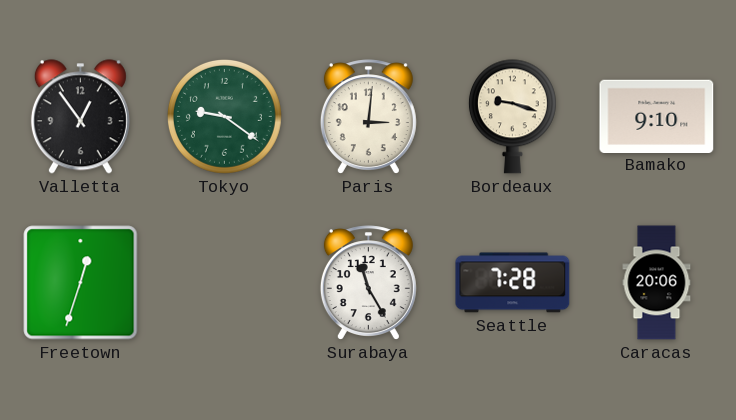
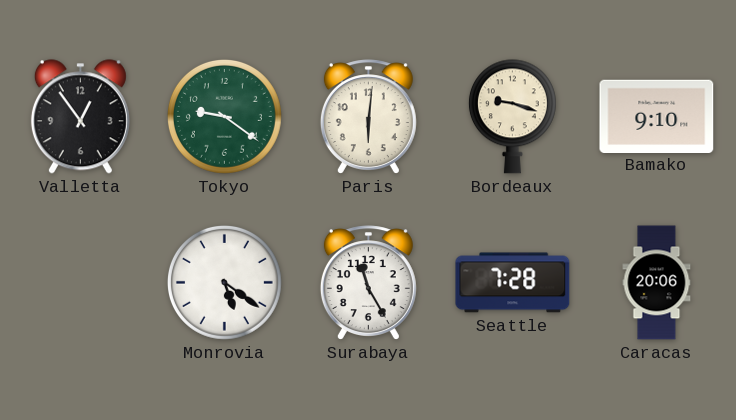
Paris: 3:01 -> 6:01
Freetown: 12:33 -> none
Monrovia: none -> 5:21
